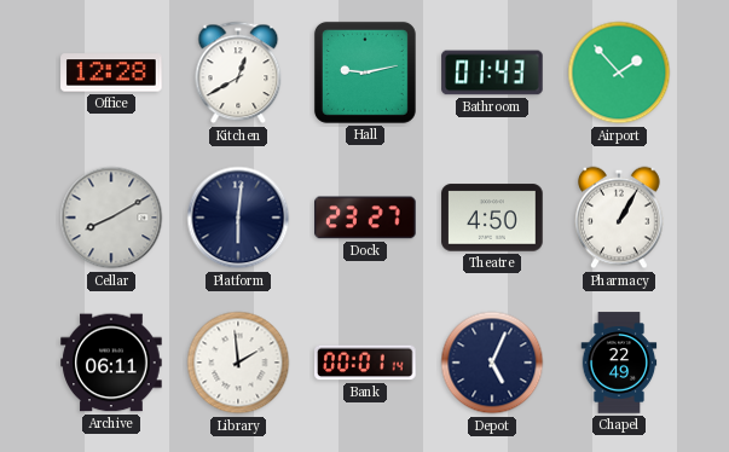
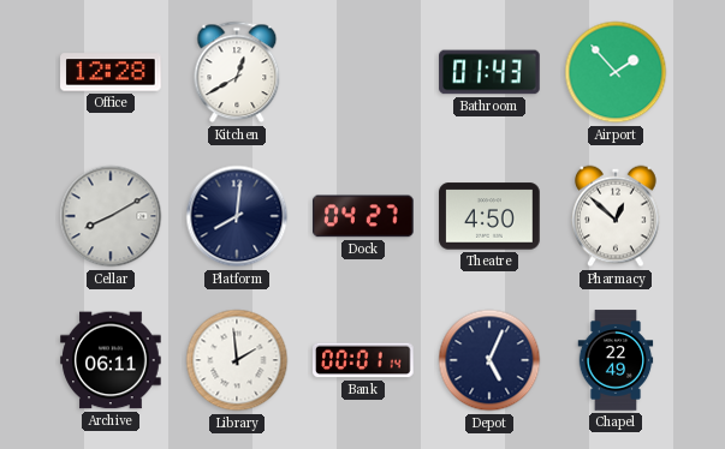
Hall: 9:13 -> none
Platform: 6:01 -> 8:01
Dock: 23:27 -> 04:27
Pharmacy: 1:05 -> 12:52
